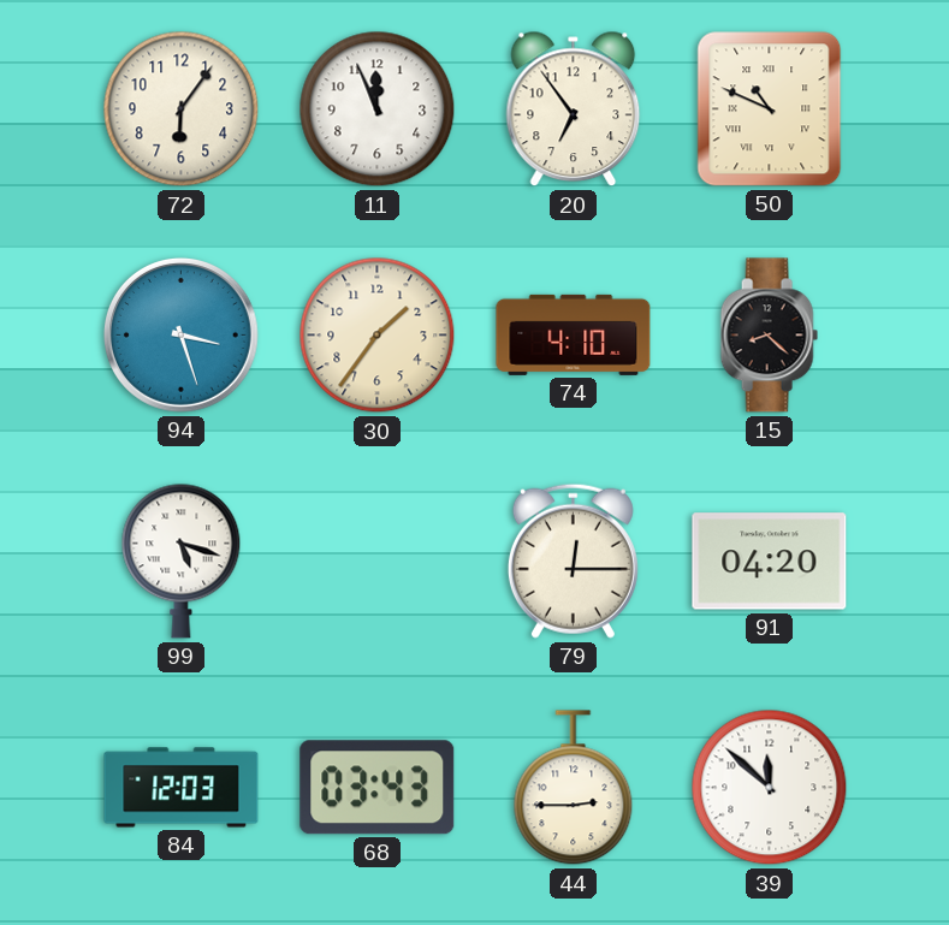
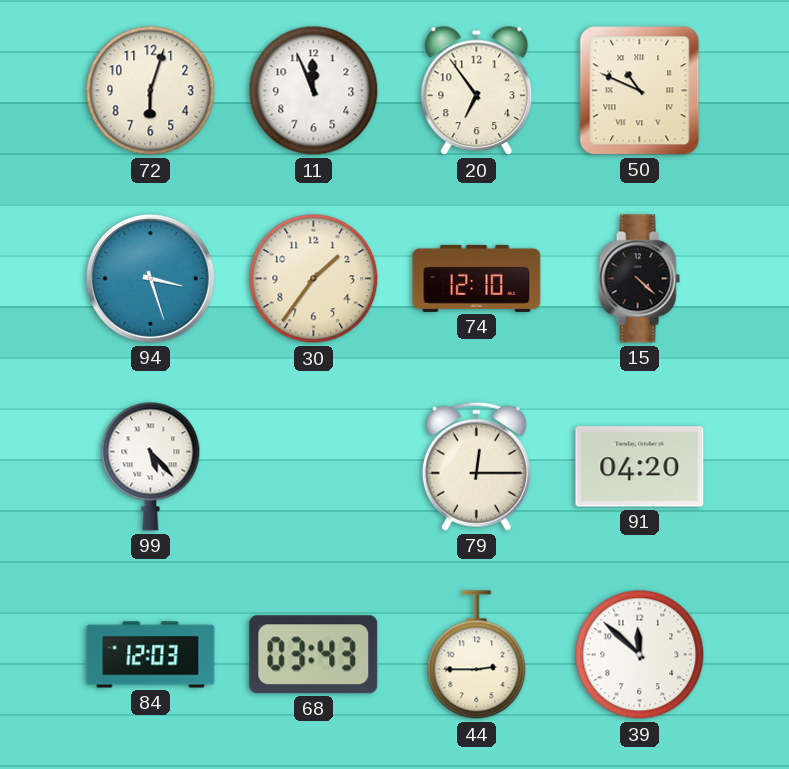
72: 6:06 -> 6:03
74: 4:10 -> 12:10
15: 8:22 -> 4:22
99: 5:18 -> 5:23
